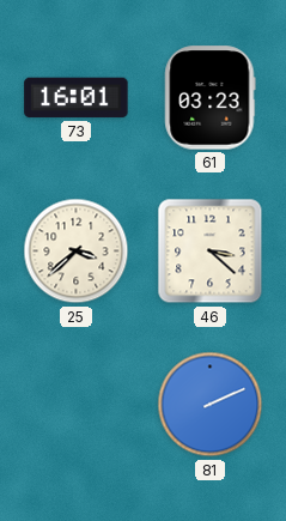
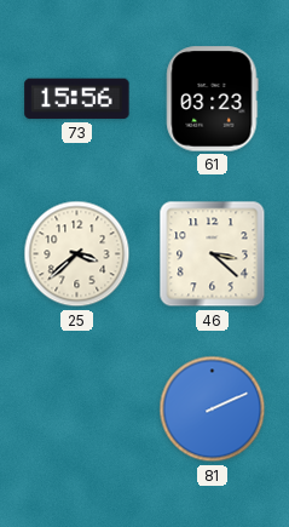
73: 16:01 -> 15:56
